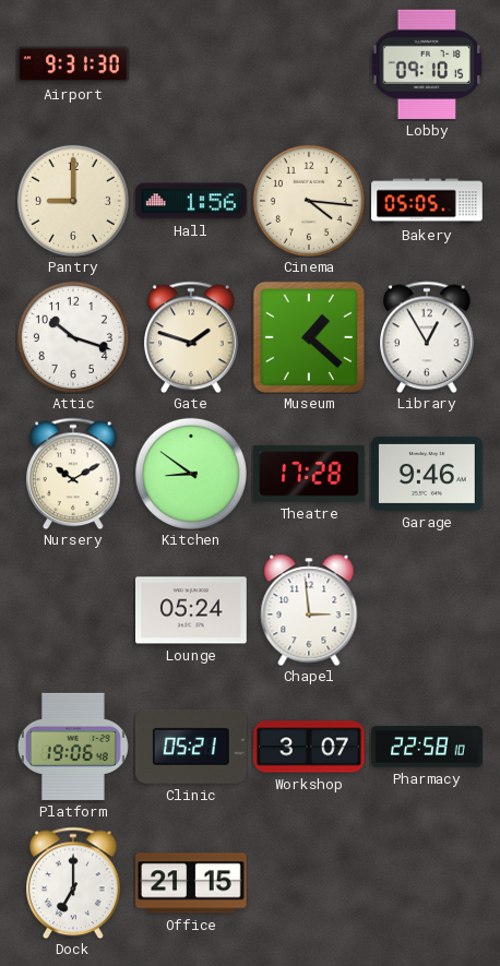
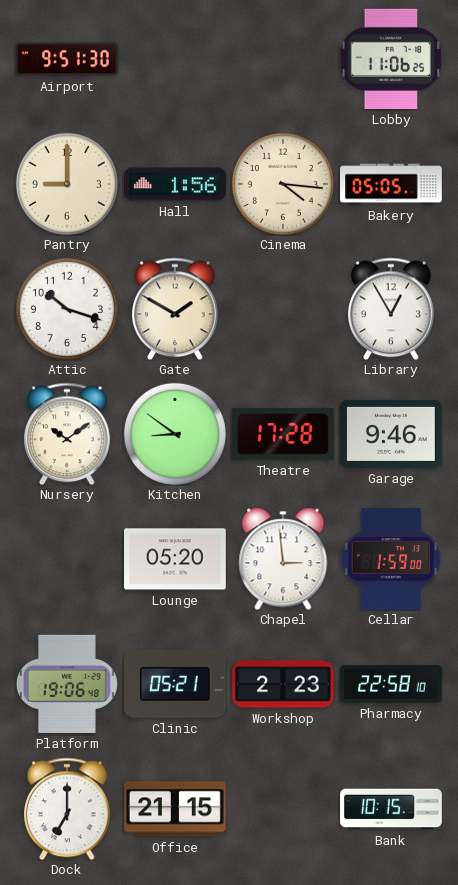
Airport: 9:31 -> 9:51
Lobby: 09:10 -> 11:06
Gate: 1:48 -> 1:50
Museum: 1:22 -> none
Nursery: 10:10 -> 10:09
Lounge: 05:24 -> 05:20
Cellar: none -> 1:59
Workshop: 3:07 -> 2:23
Bank: none -> 10:15
